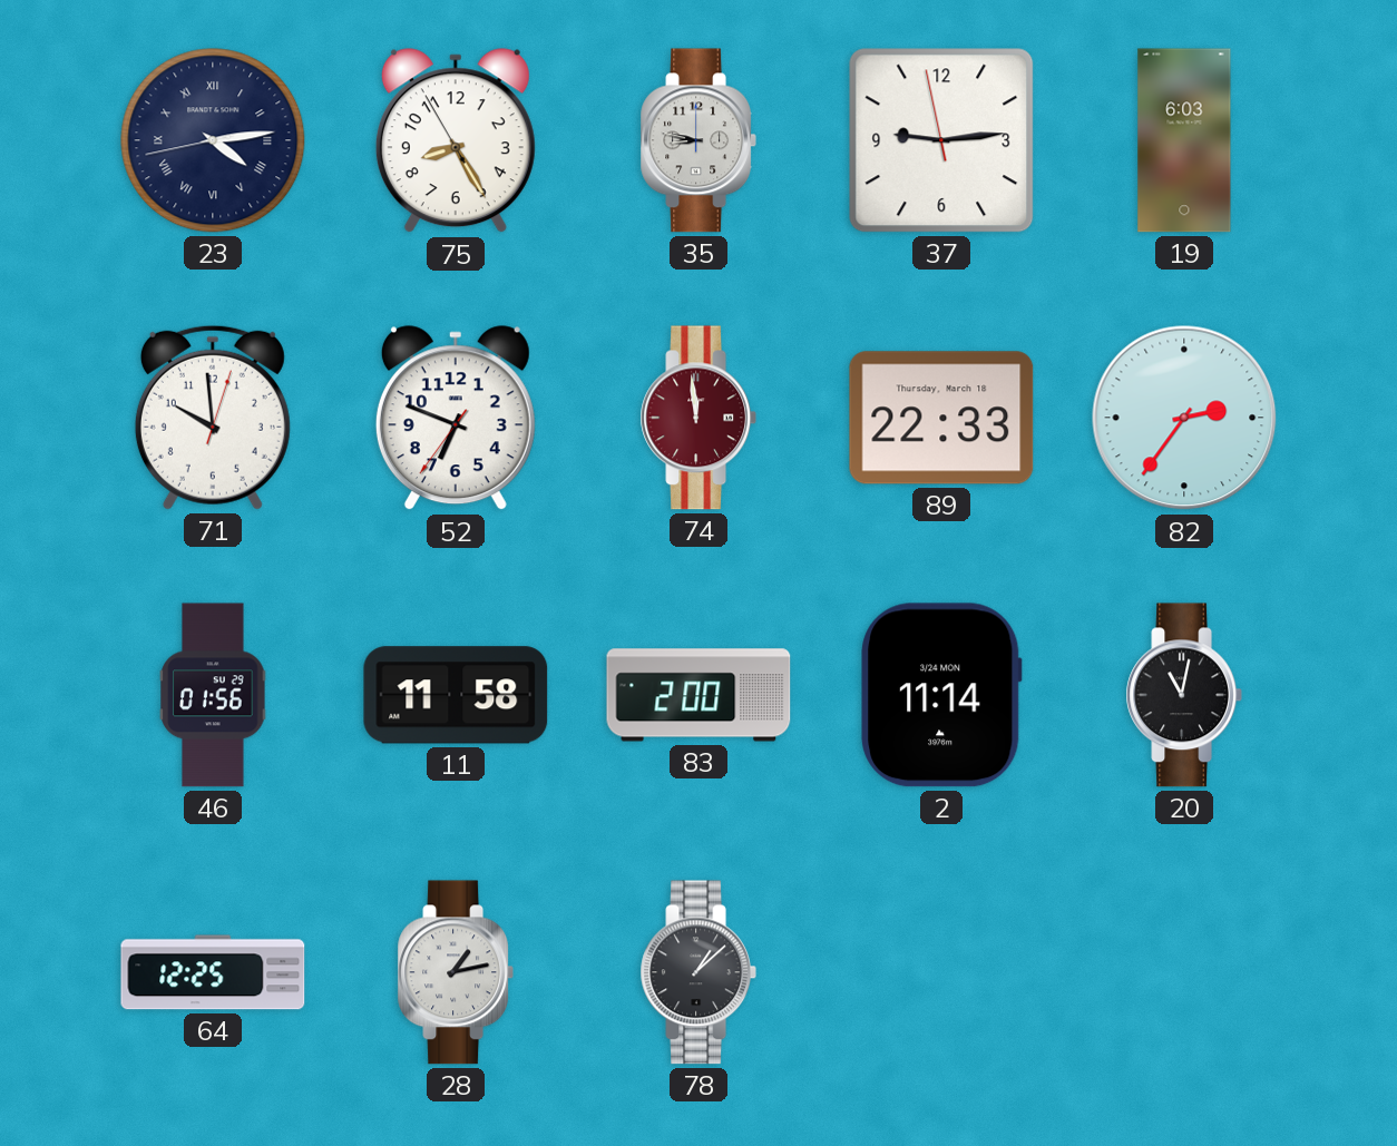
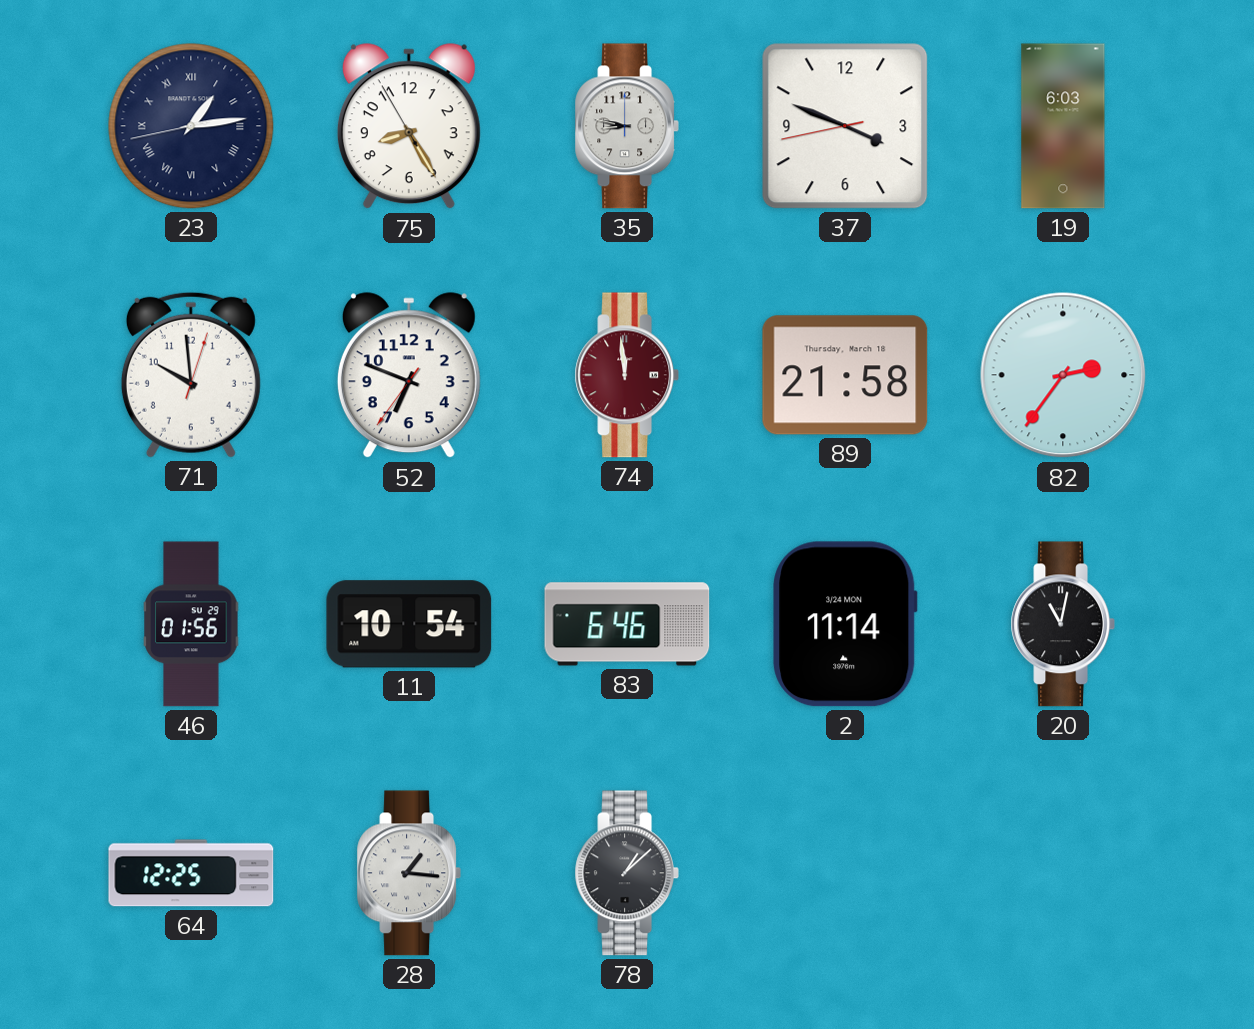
23: 4:13 -> 1:13
37: 9:13 -> 3:48
89: 22:33 -> 21:58
11: 11:58 -> 10:54
83: 2:00 -> 6:46
28: 1:13 -> 1:16
